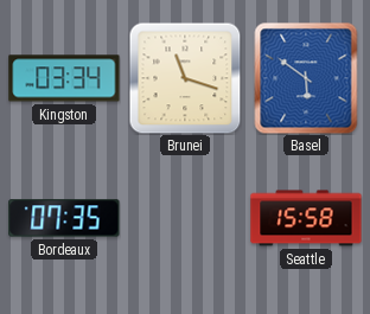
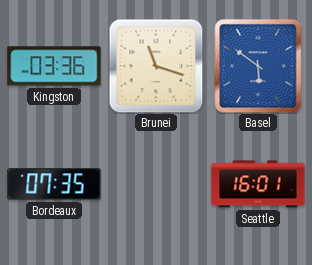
Kingston: 03:34 -> 03:36
Seattle: 15:58 -> 16:01
